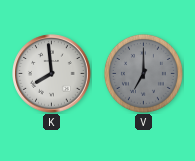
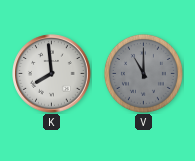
V: 7:00 -> 11:00
